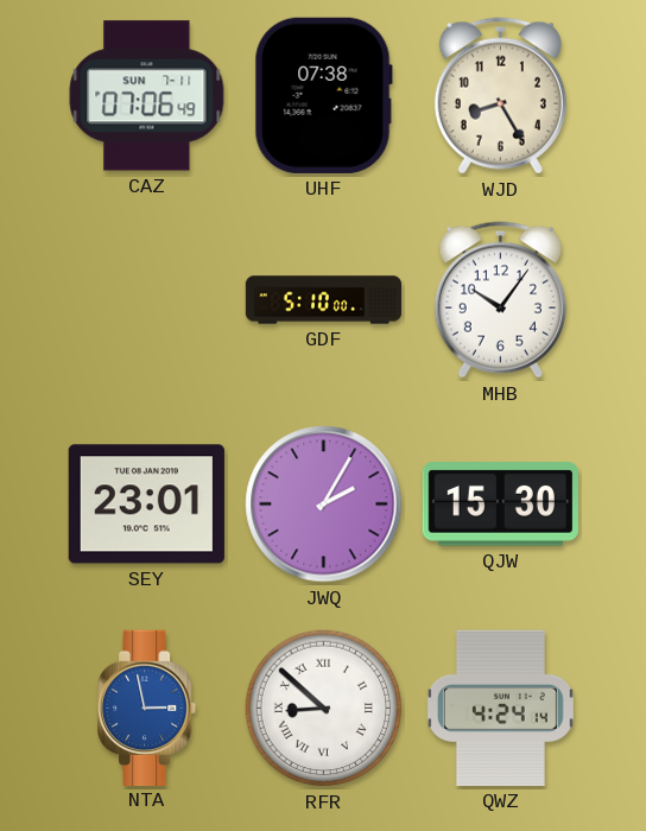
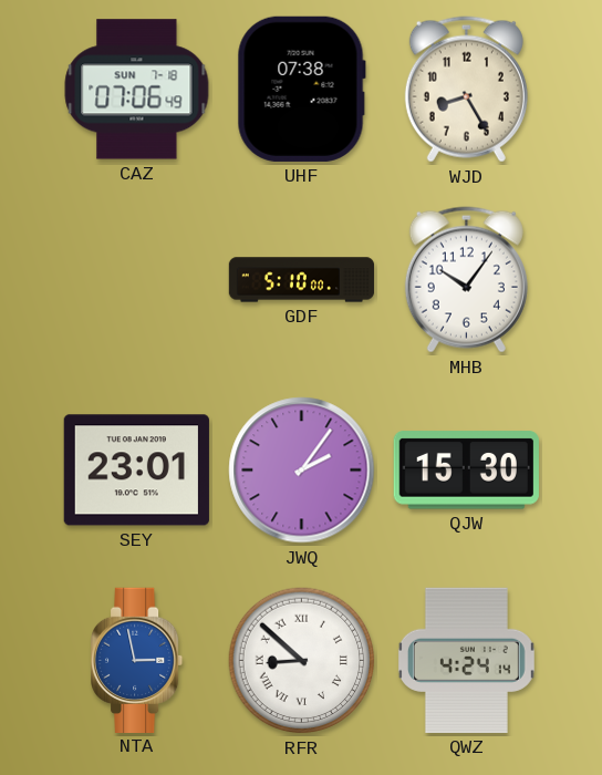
CAZ date: SUN 7-11 -> SUN 7-18
JWQ: 2:05 -> 2:06
